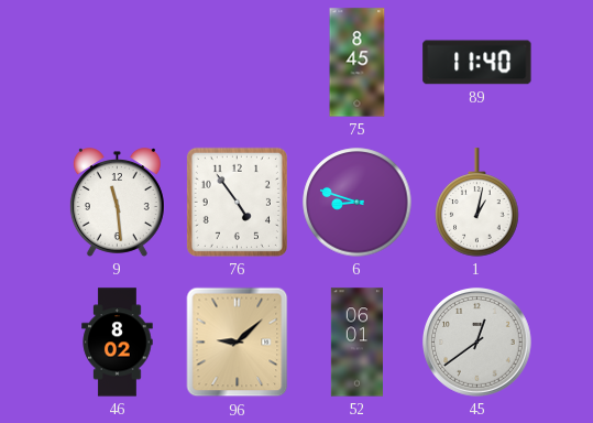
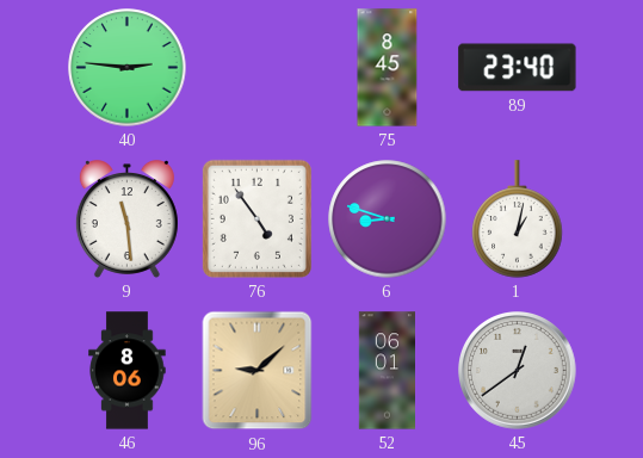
40: none -> 2:46
89: 11:40 -> 23:40
46: 8:02 -> 8:06
